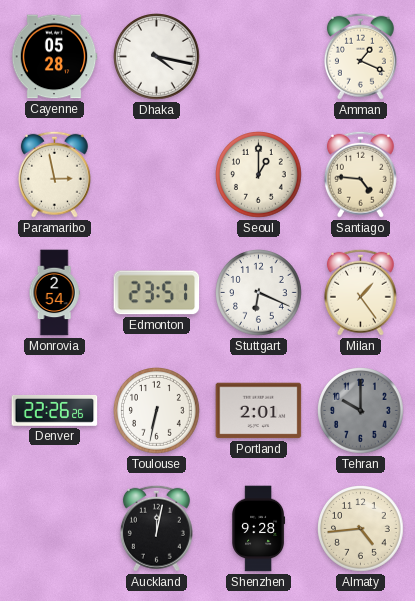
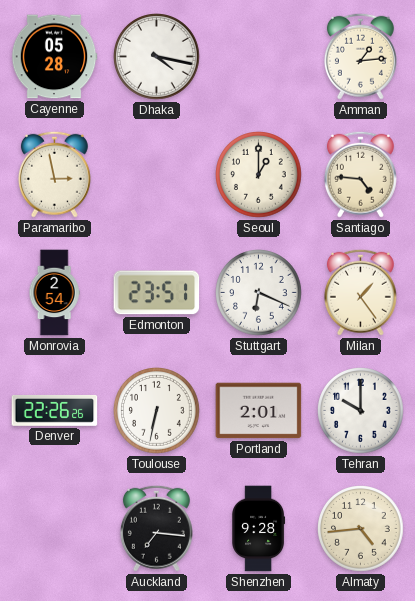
Amman: 1:19 -> 1:14
Tehran dial: grey -> white
Auckland: 12:02 -> 7:16
